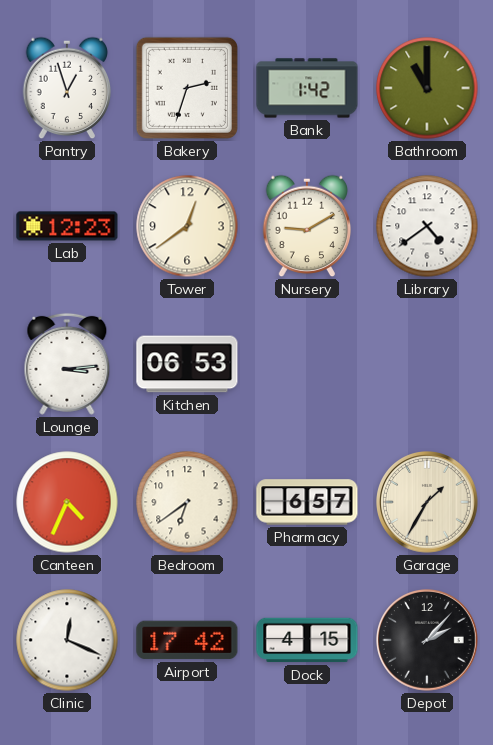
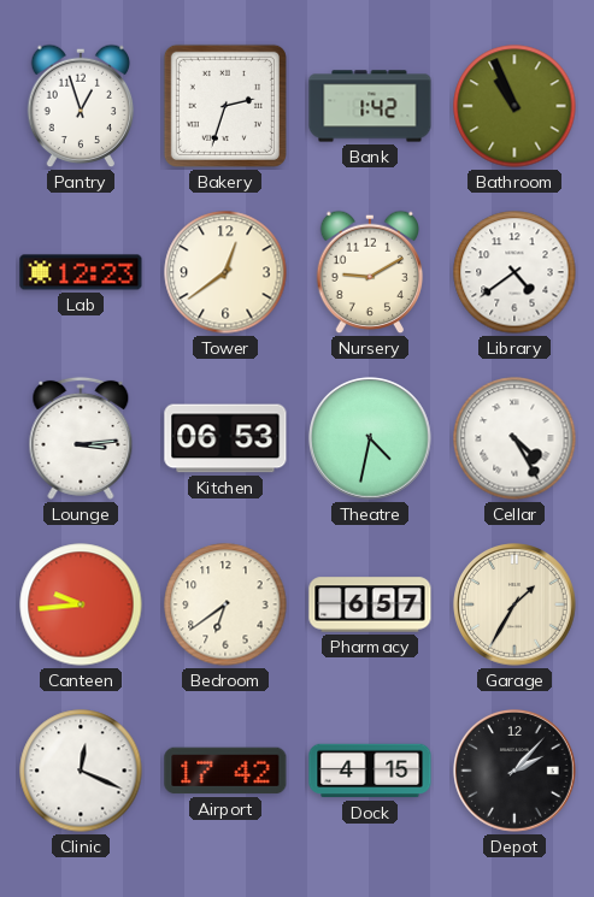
Bathroom: 11:00 -> 10:56
Theatre: none -> 4:32
Cellar: none -> 4:25
Canteen: 4:34 -> 9:44
